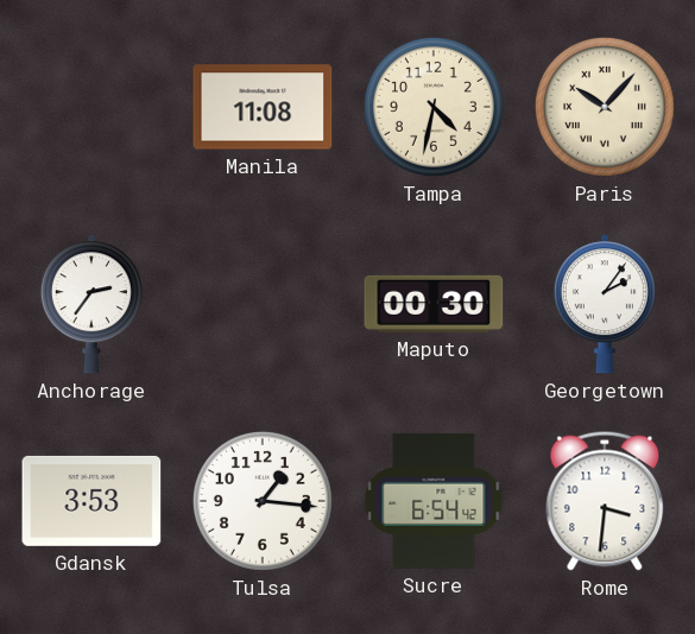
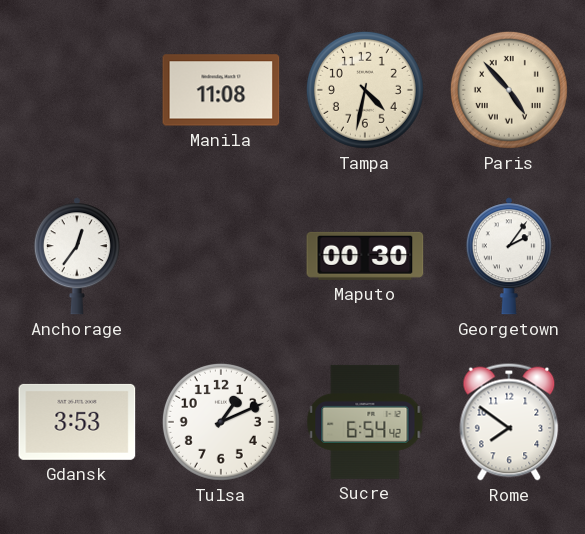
Paris: 10:07 -> 4:53
Anchorage: 2:36 -> 12:36
Tulsa: 1:16 -> 1:11
Rome: 3:31 -> 7:51
